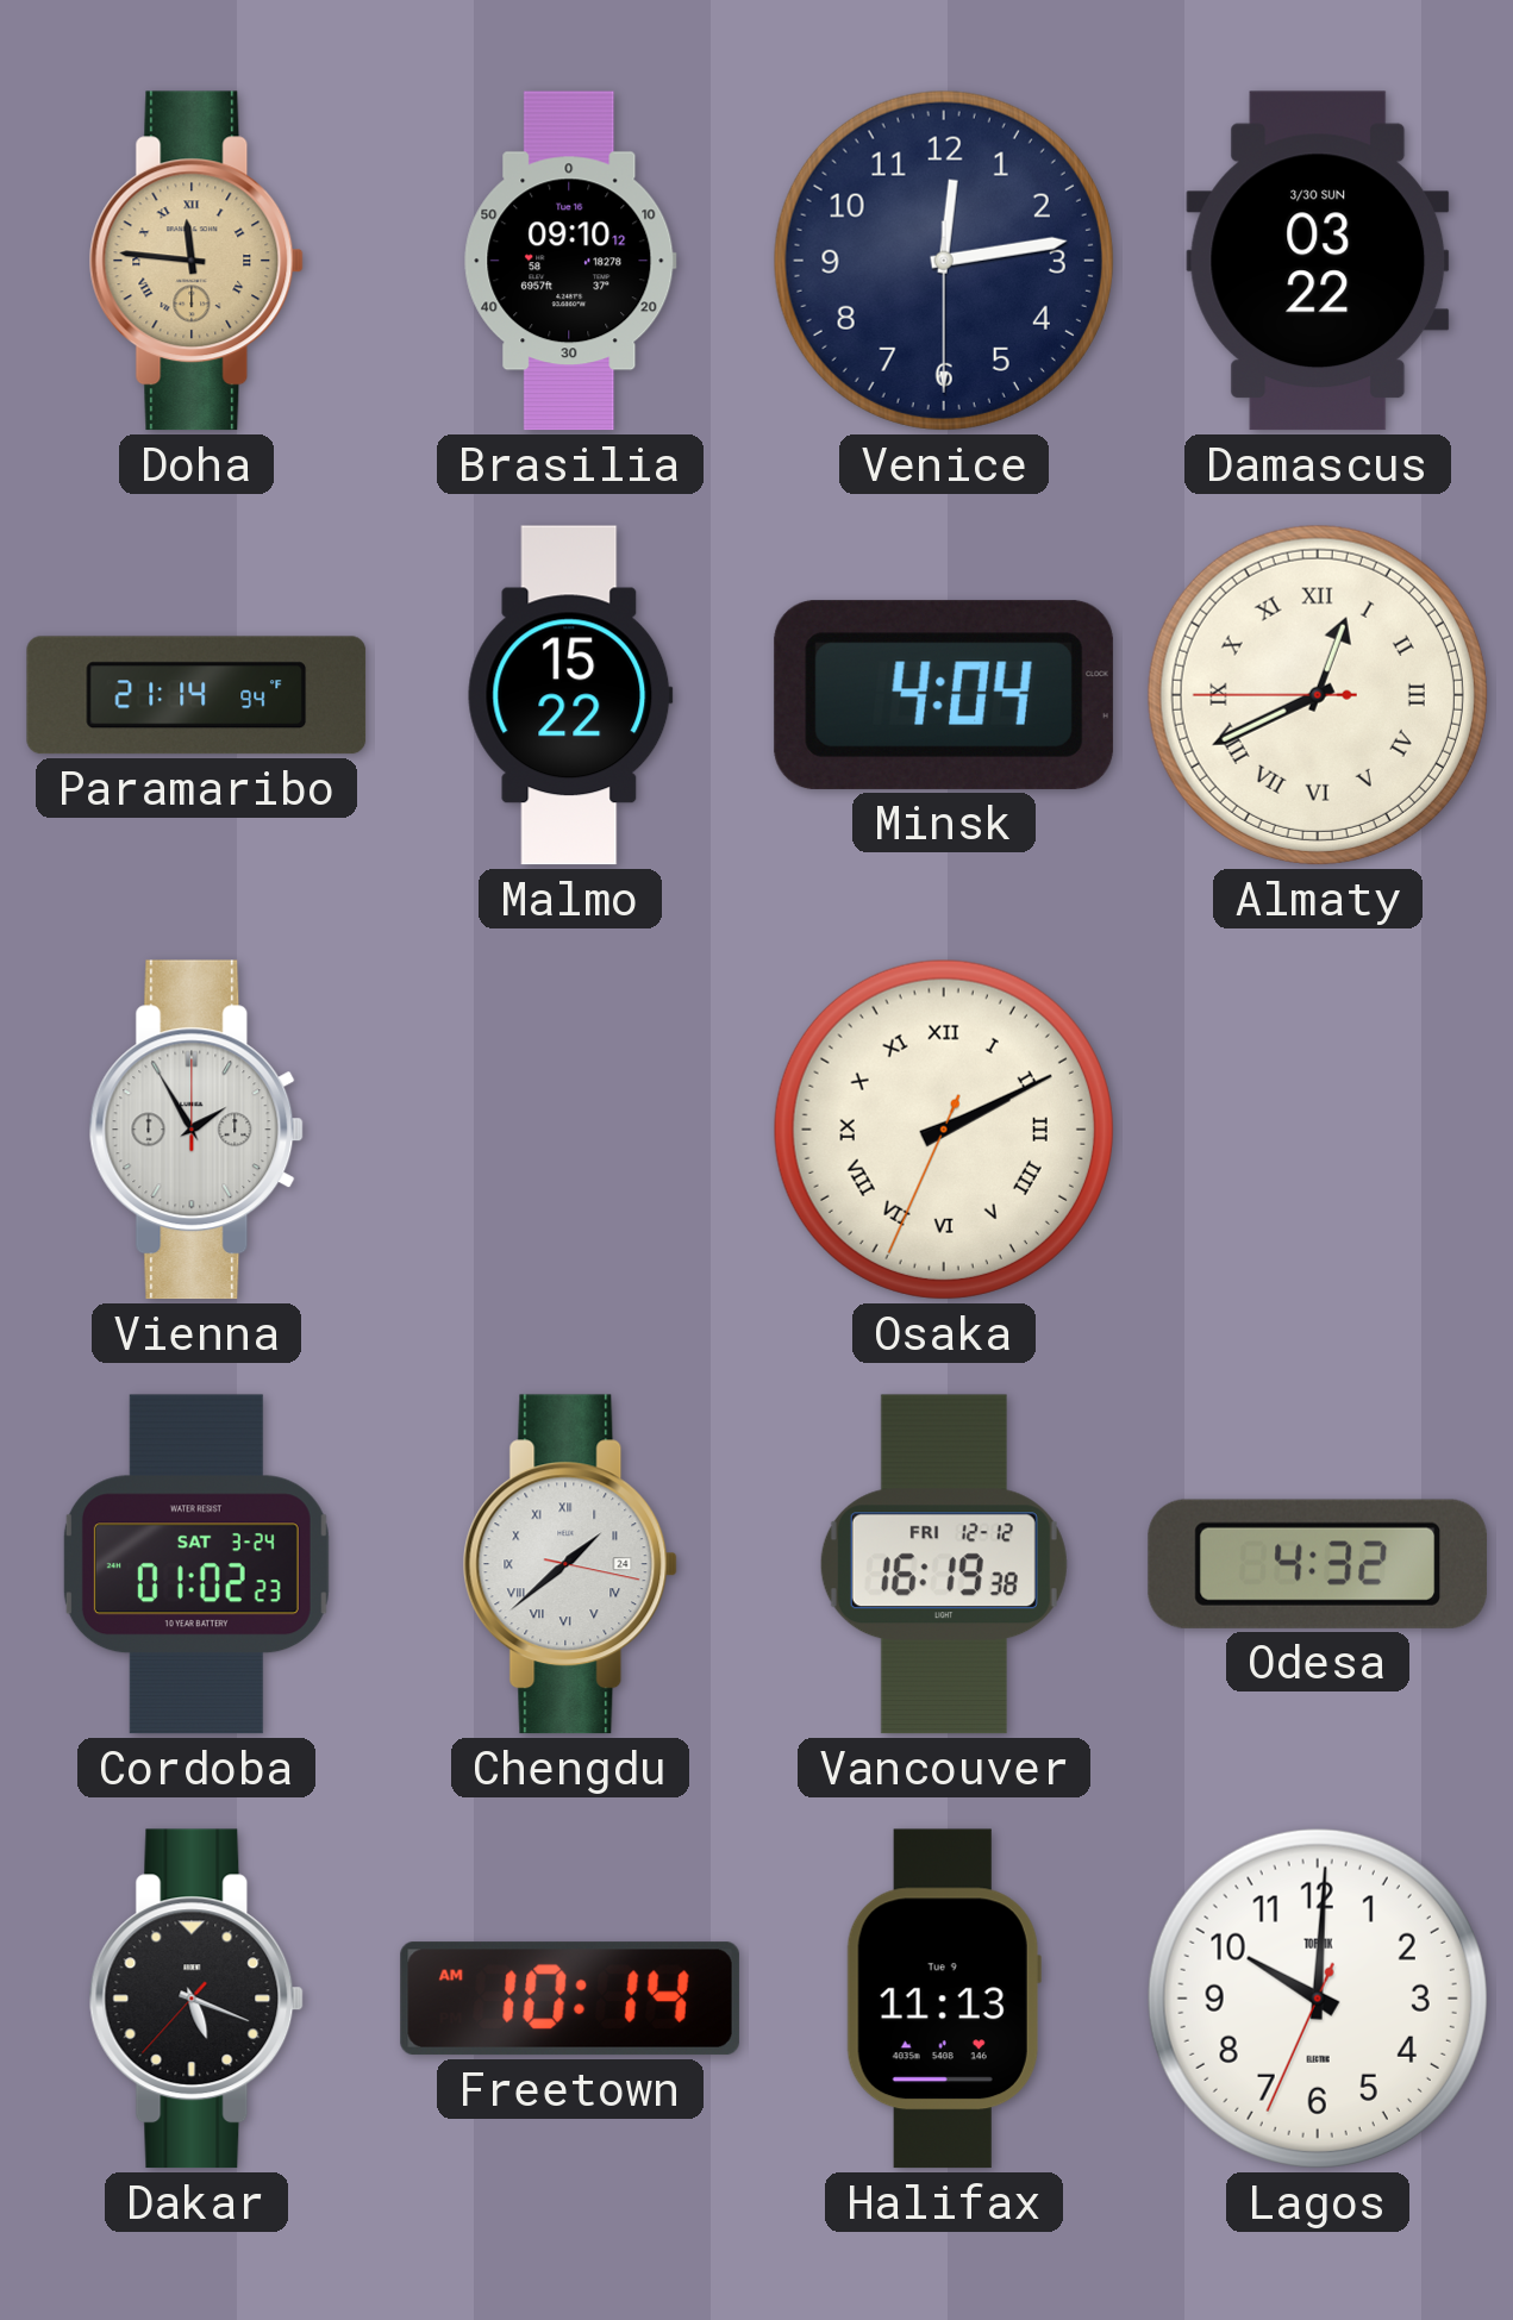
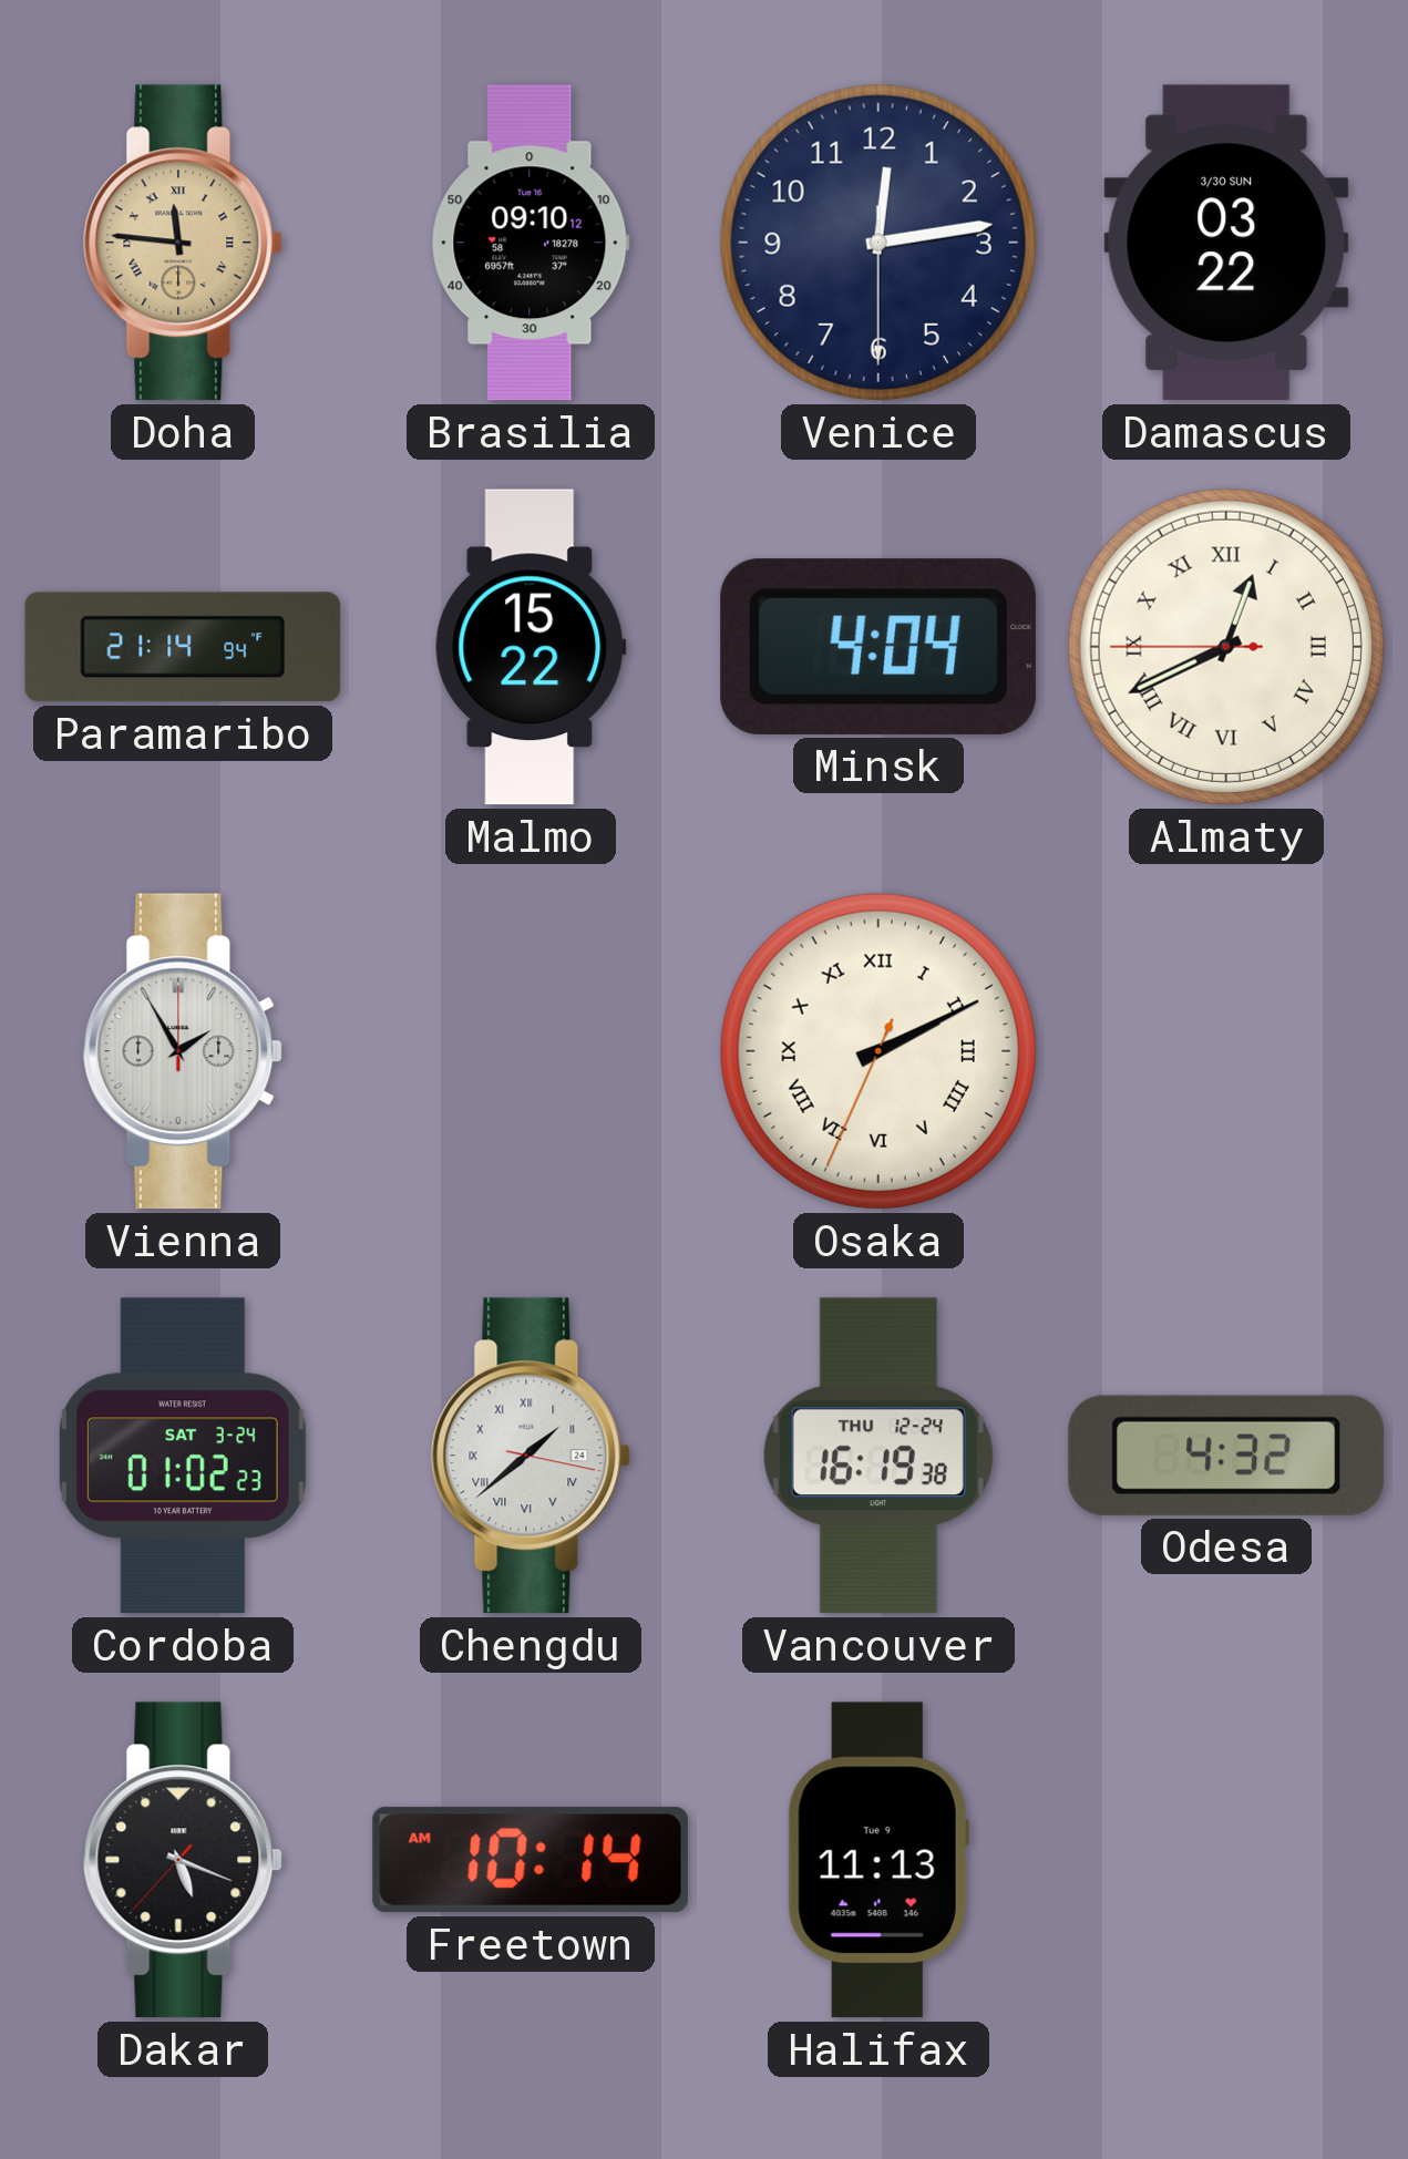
Vancouver date: FRI 12-12 -> THU 12-24
Lagos: 10:00 -> none
